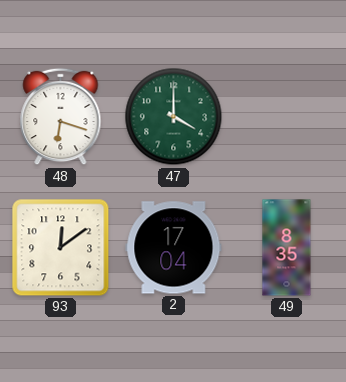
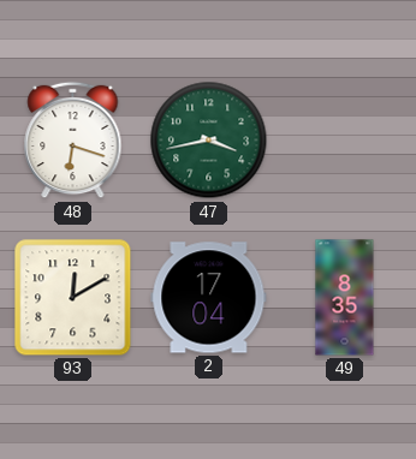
47: 4:00 -> 3:43
93: 12:09 -> 12:10
